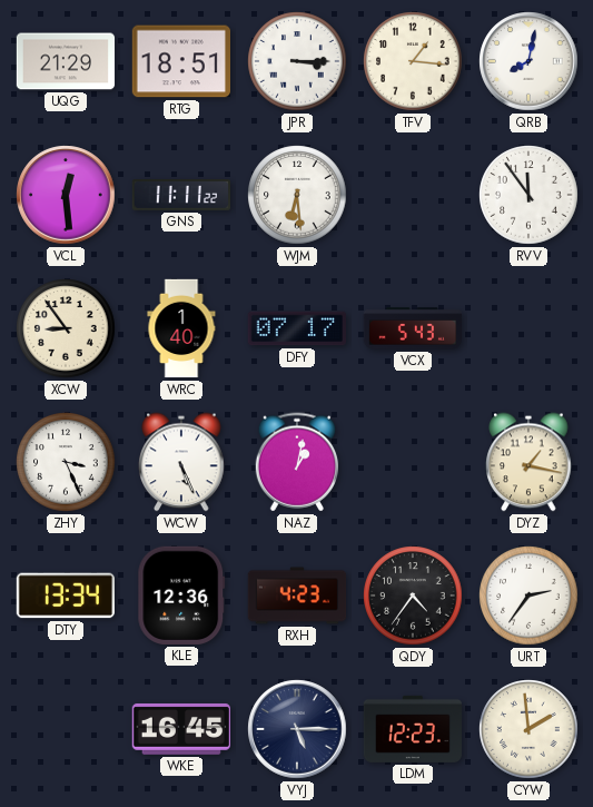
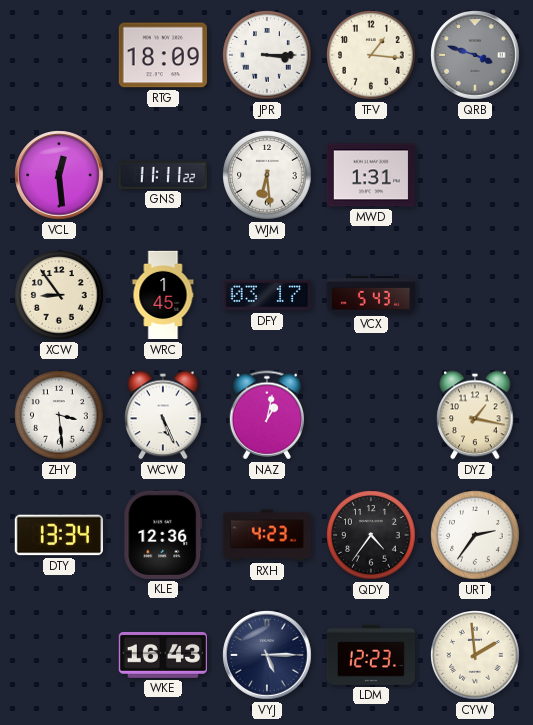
UQG: 21:29 -> none
RTG: 18:51 -> 18:09
QRB: 8:02 -> 3:48
QRB dial: white -> grey
MWD: none -> 1:31
RVV: 11:54 -> none
WRC: 1:40 -> 1:45
DFY: 07:17 -> 03:17
ZHY: 3:26 -> 3:29
WKE: 16:45 -> 16:43
